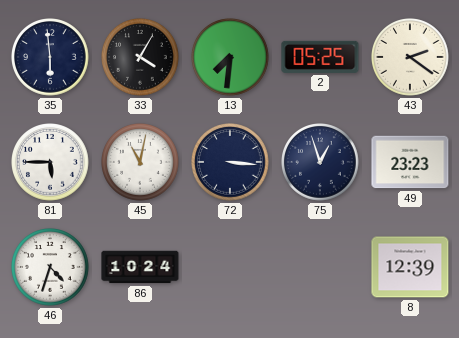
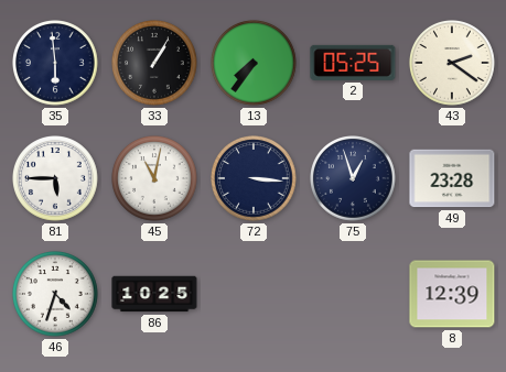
33: 4:05 -> 1:05
13: 7:31 -> 7:36
49: 23:23 -> 23:28
86: 10:24 -> 10:25
